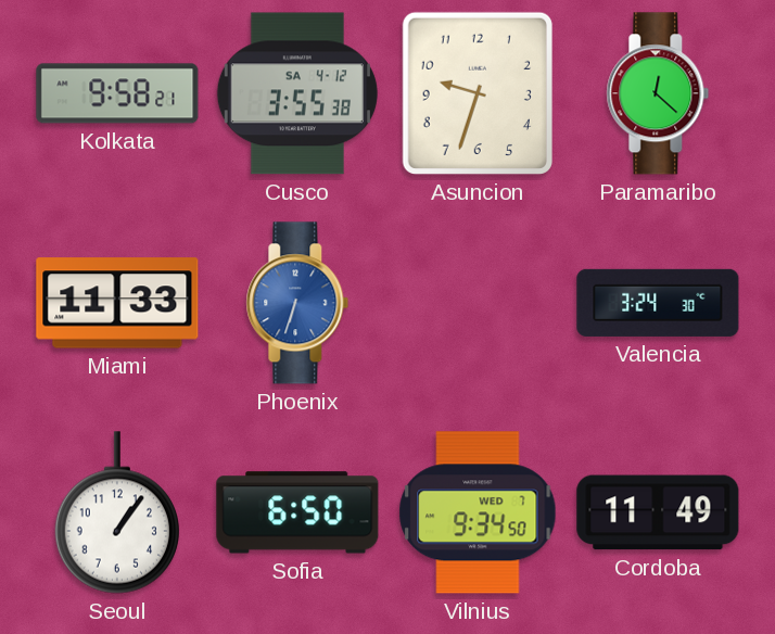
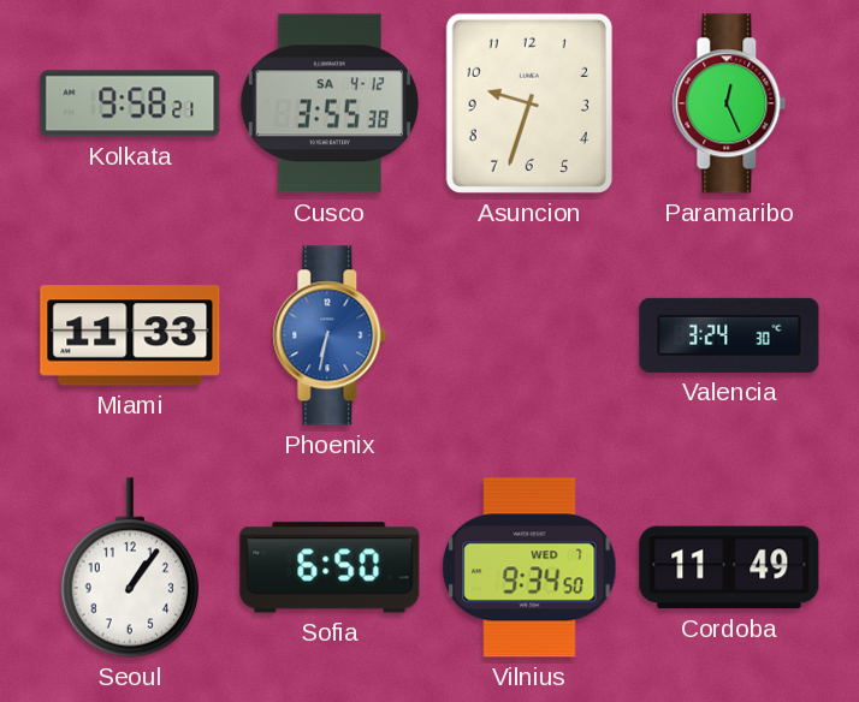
Paramaribo: 12:22 -> 12:26
Phoenix: 6:33 -> 6:32
